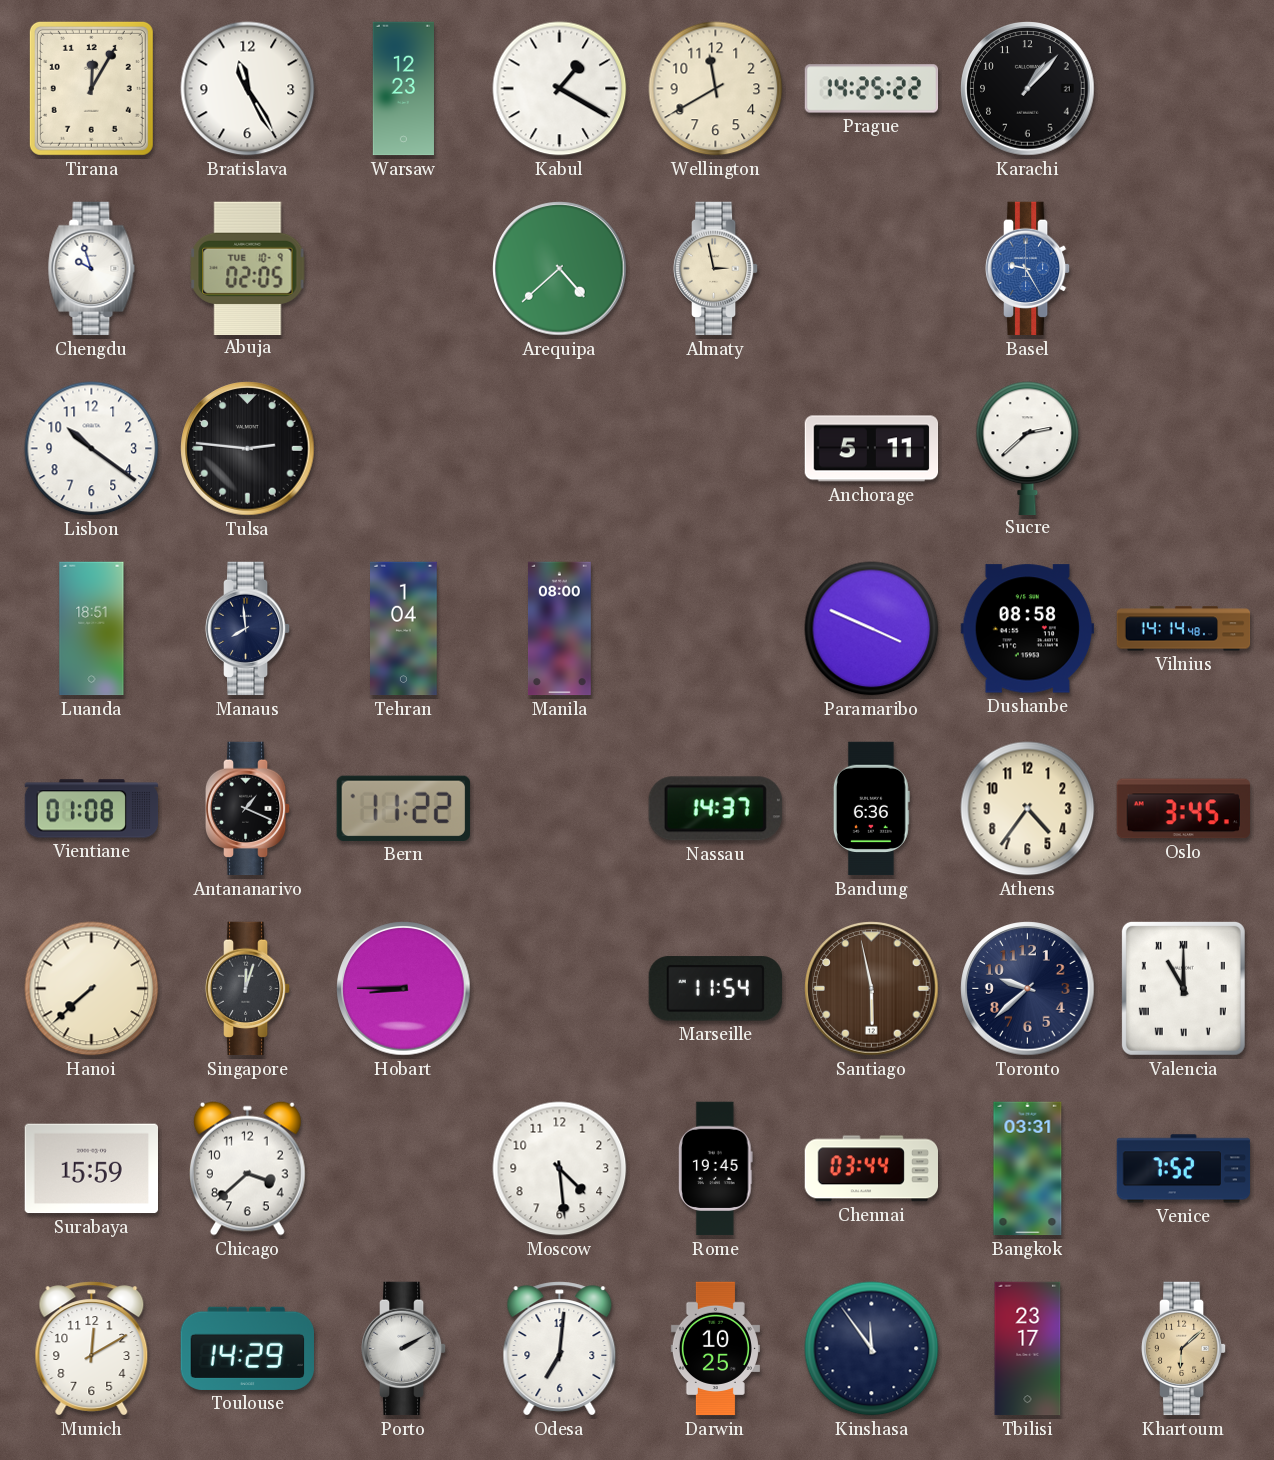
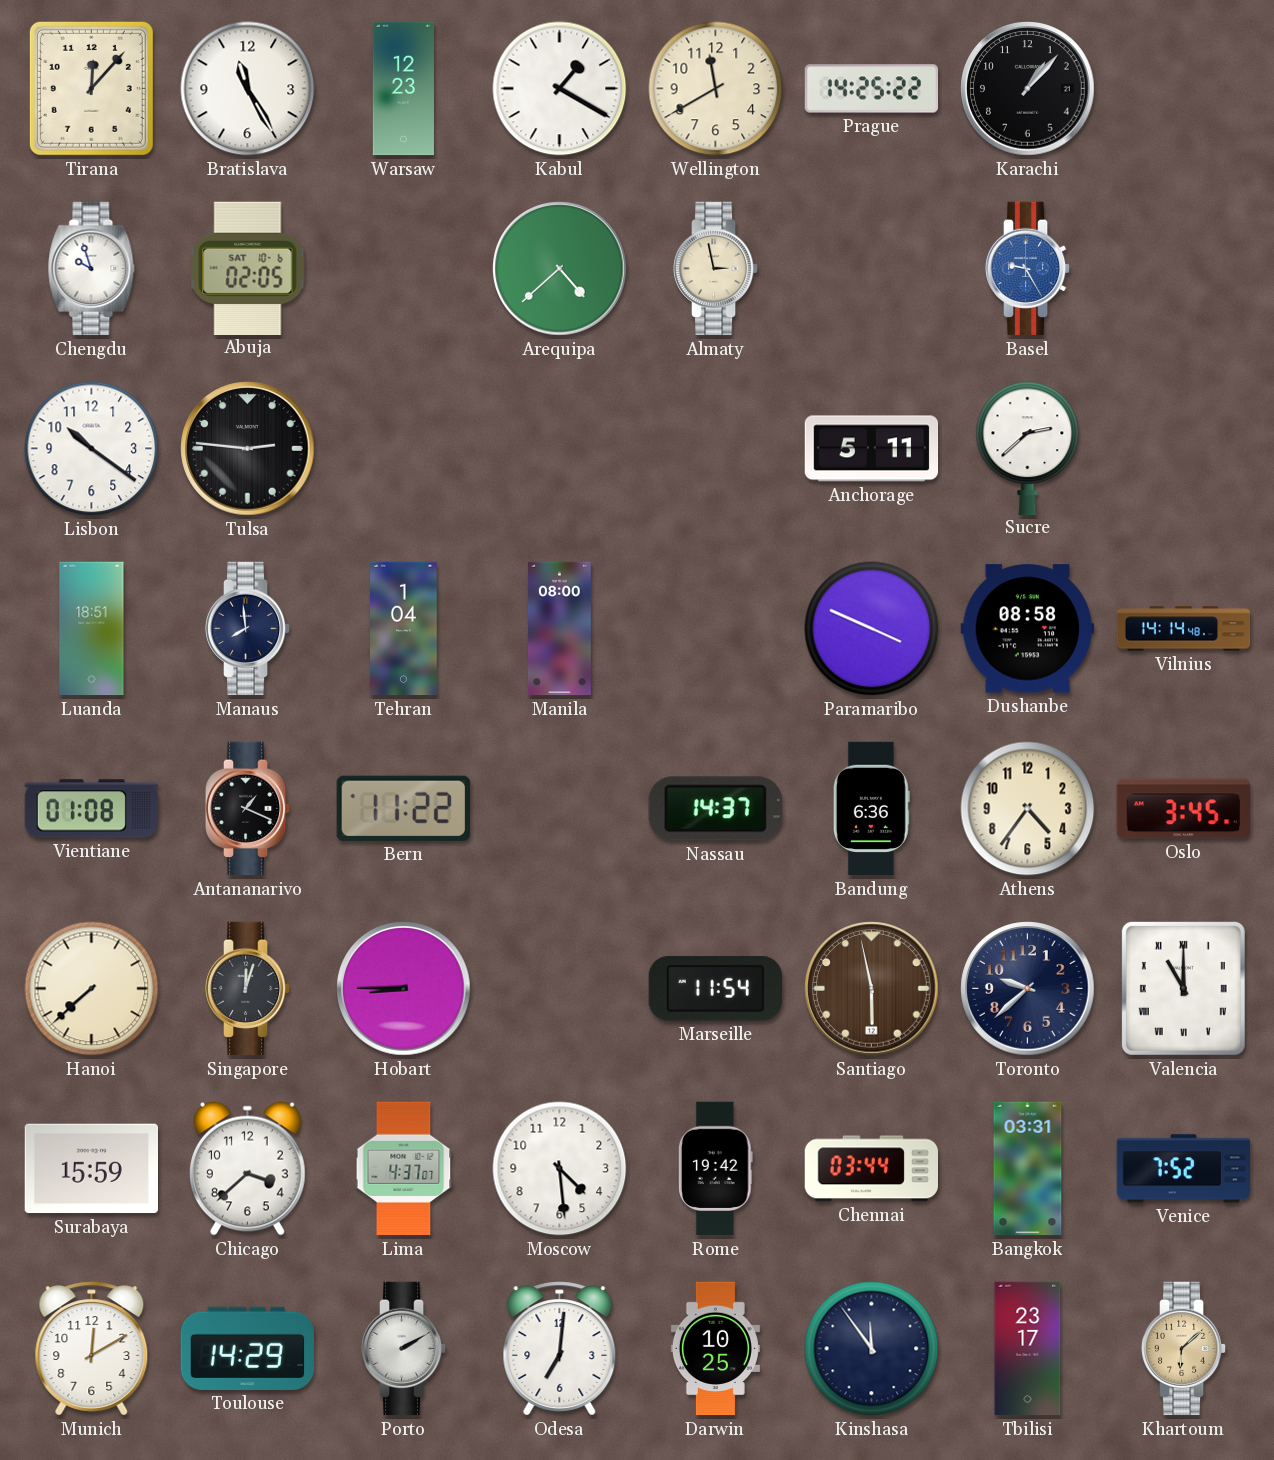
Tirana: 12:05 -> 12:07
Abuja date: TUE 10-9 -> SAT 10-6
Lima: none -> 4:37
Rome: 19:45 -> 19:42
